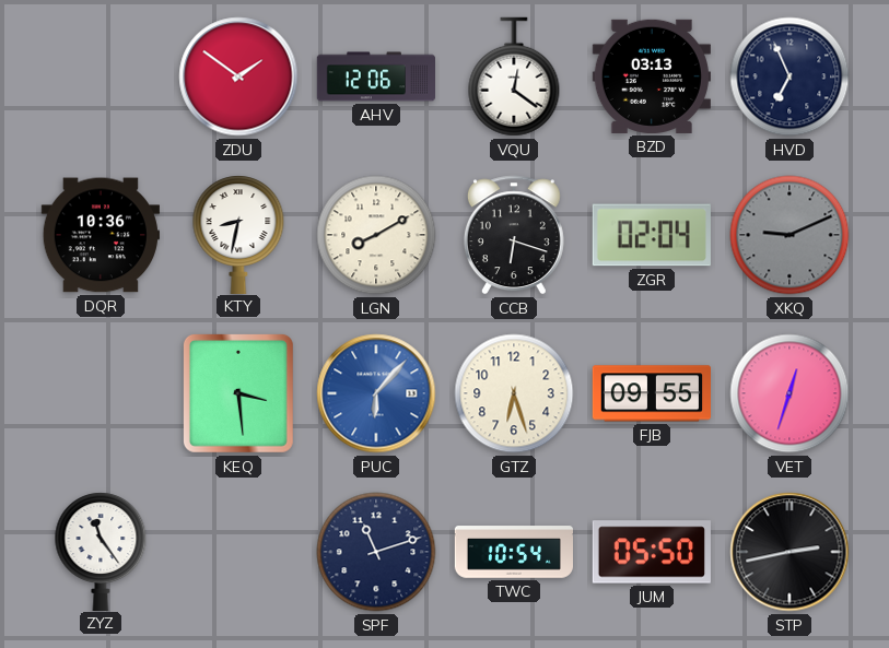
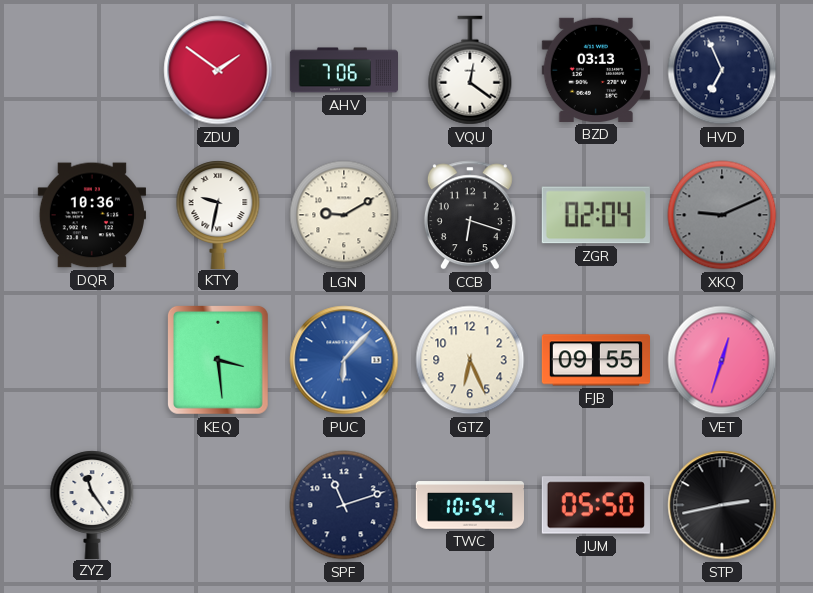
AHV: 12:06 -> 7:06
KTY: 8:32 -> 9:32
LGN: 8:10 -> 9:10
GTZ: 6:27 -> 6:26
